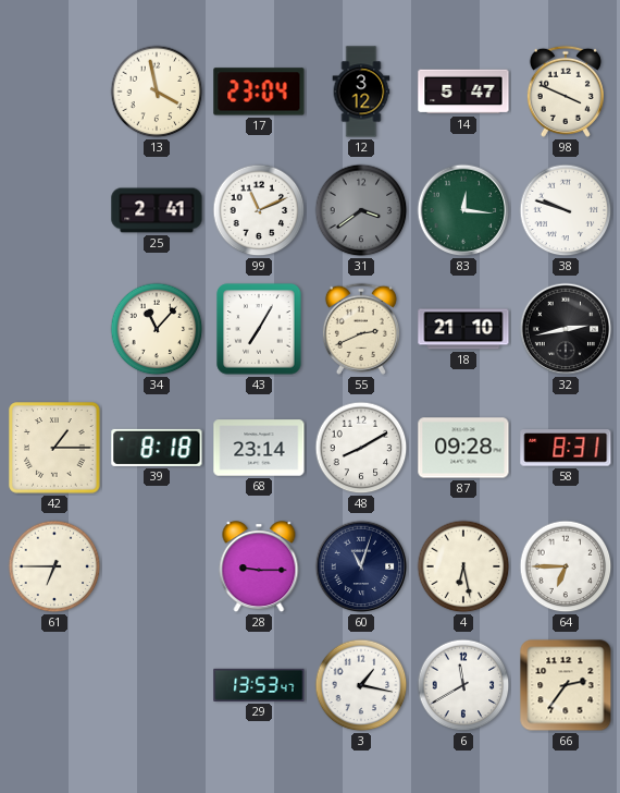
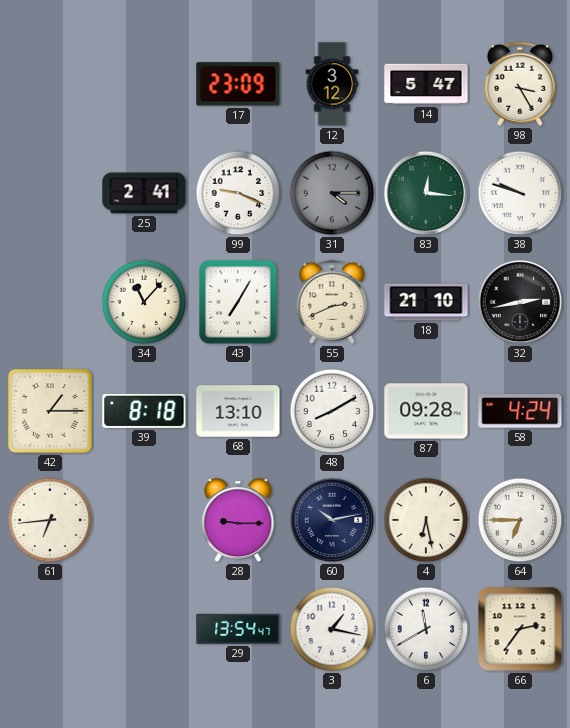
13: 3:58 -> none
17: 23:04 -> 23:09
98: 3:49 -> 3:25
99: 11:11 -> 9:19
31: 3:39 -> 4:15
68: 23:14 -> 13:10
58: 8:31 -> 4:24
61: 6:45 -> 6:44
60: 11:03 -> 10:13
29: 13:53 -> 13:54
